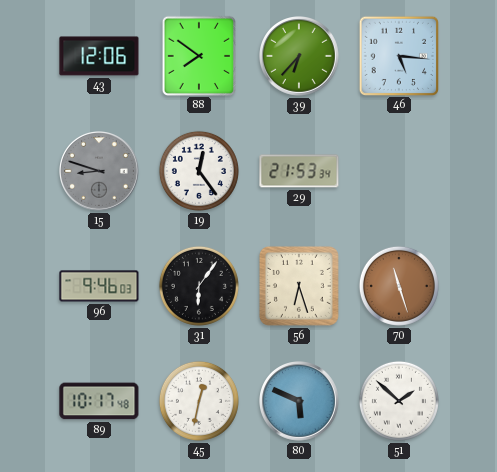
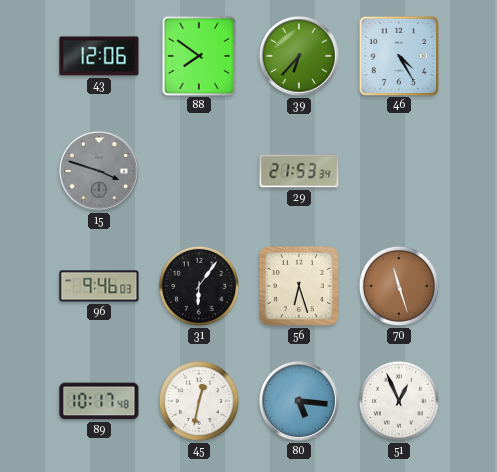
46: 5:16 -> 4:25
15: 8:48 -> 3:48
19: 12:24 -> none
80: 5:49 -> 5:16
51: 1:52 -> 12:56
